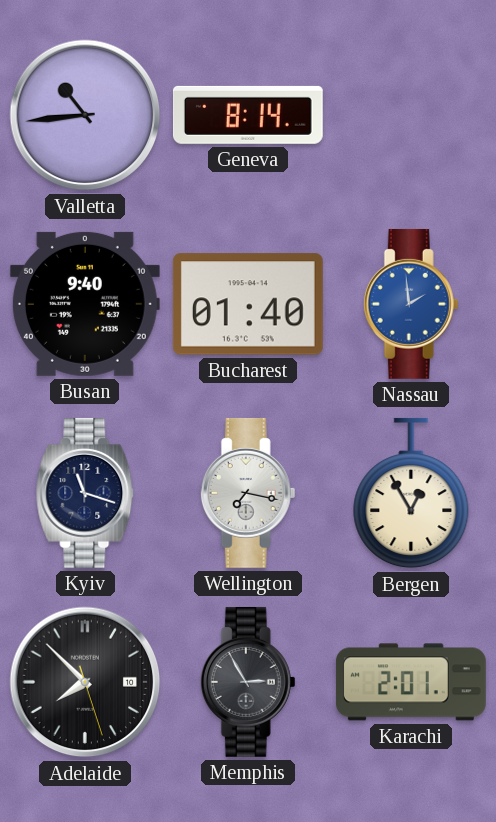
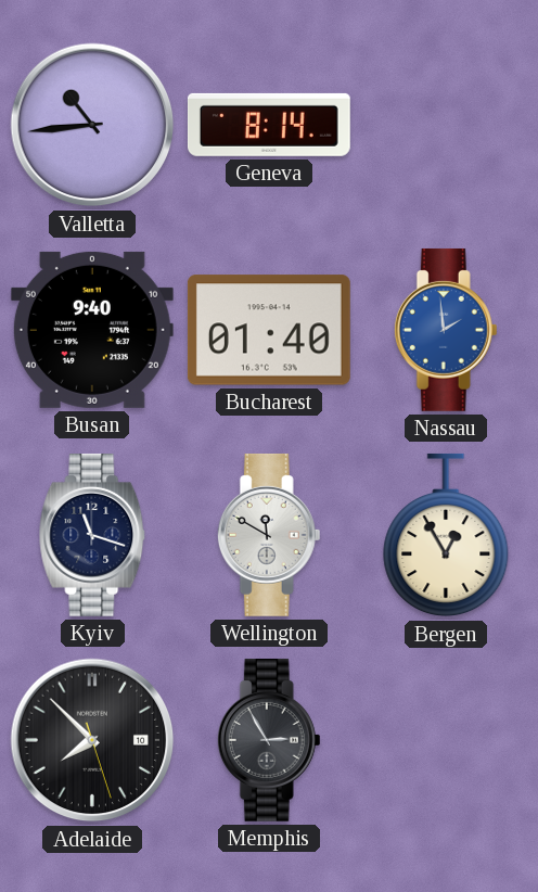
Wellington: 7:17 -> 11:50
Karachi: 2:01 -> none
